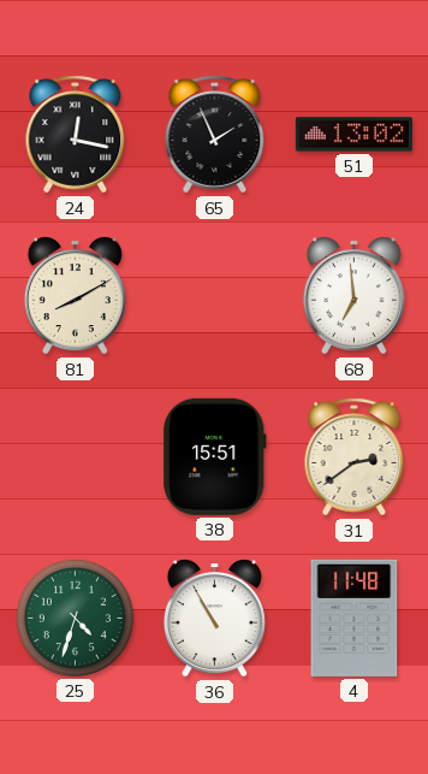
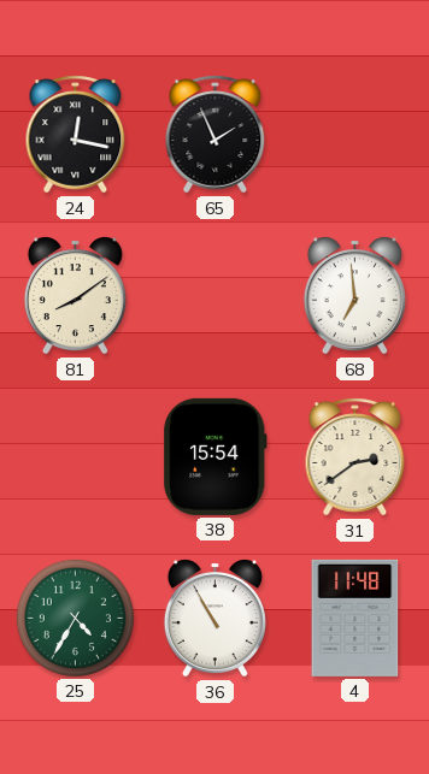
51: 13:02 -> none
81: 8:10 -> 8:09
38: 15:51 -> 15:54
25: 4:33 -> 4:35
